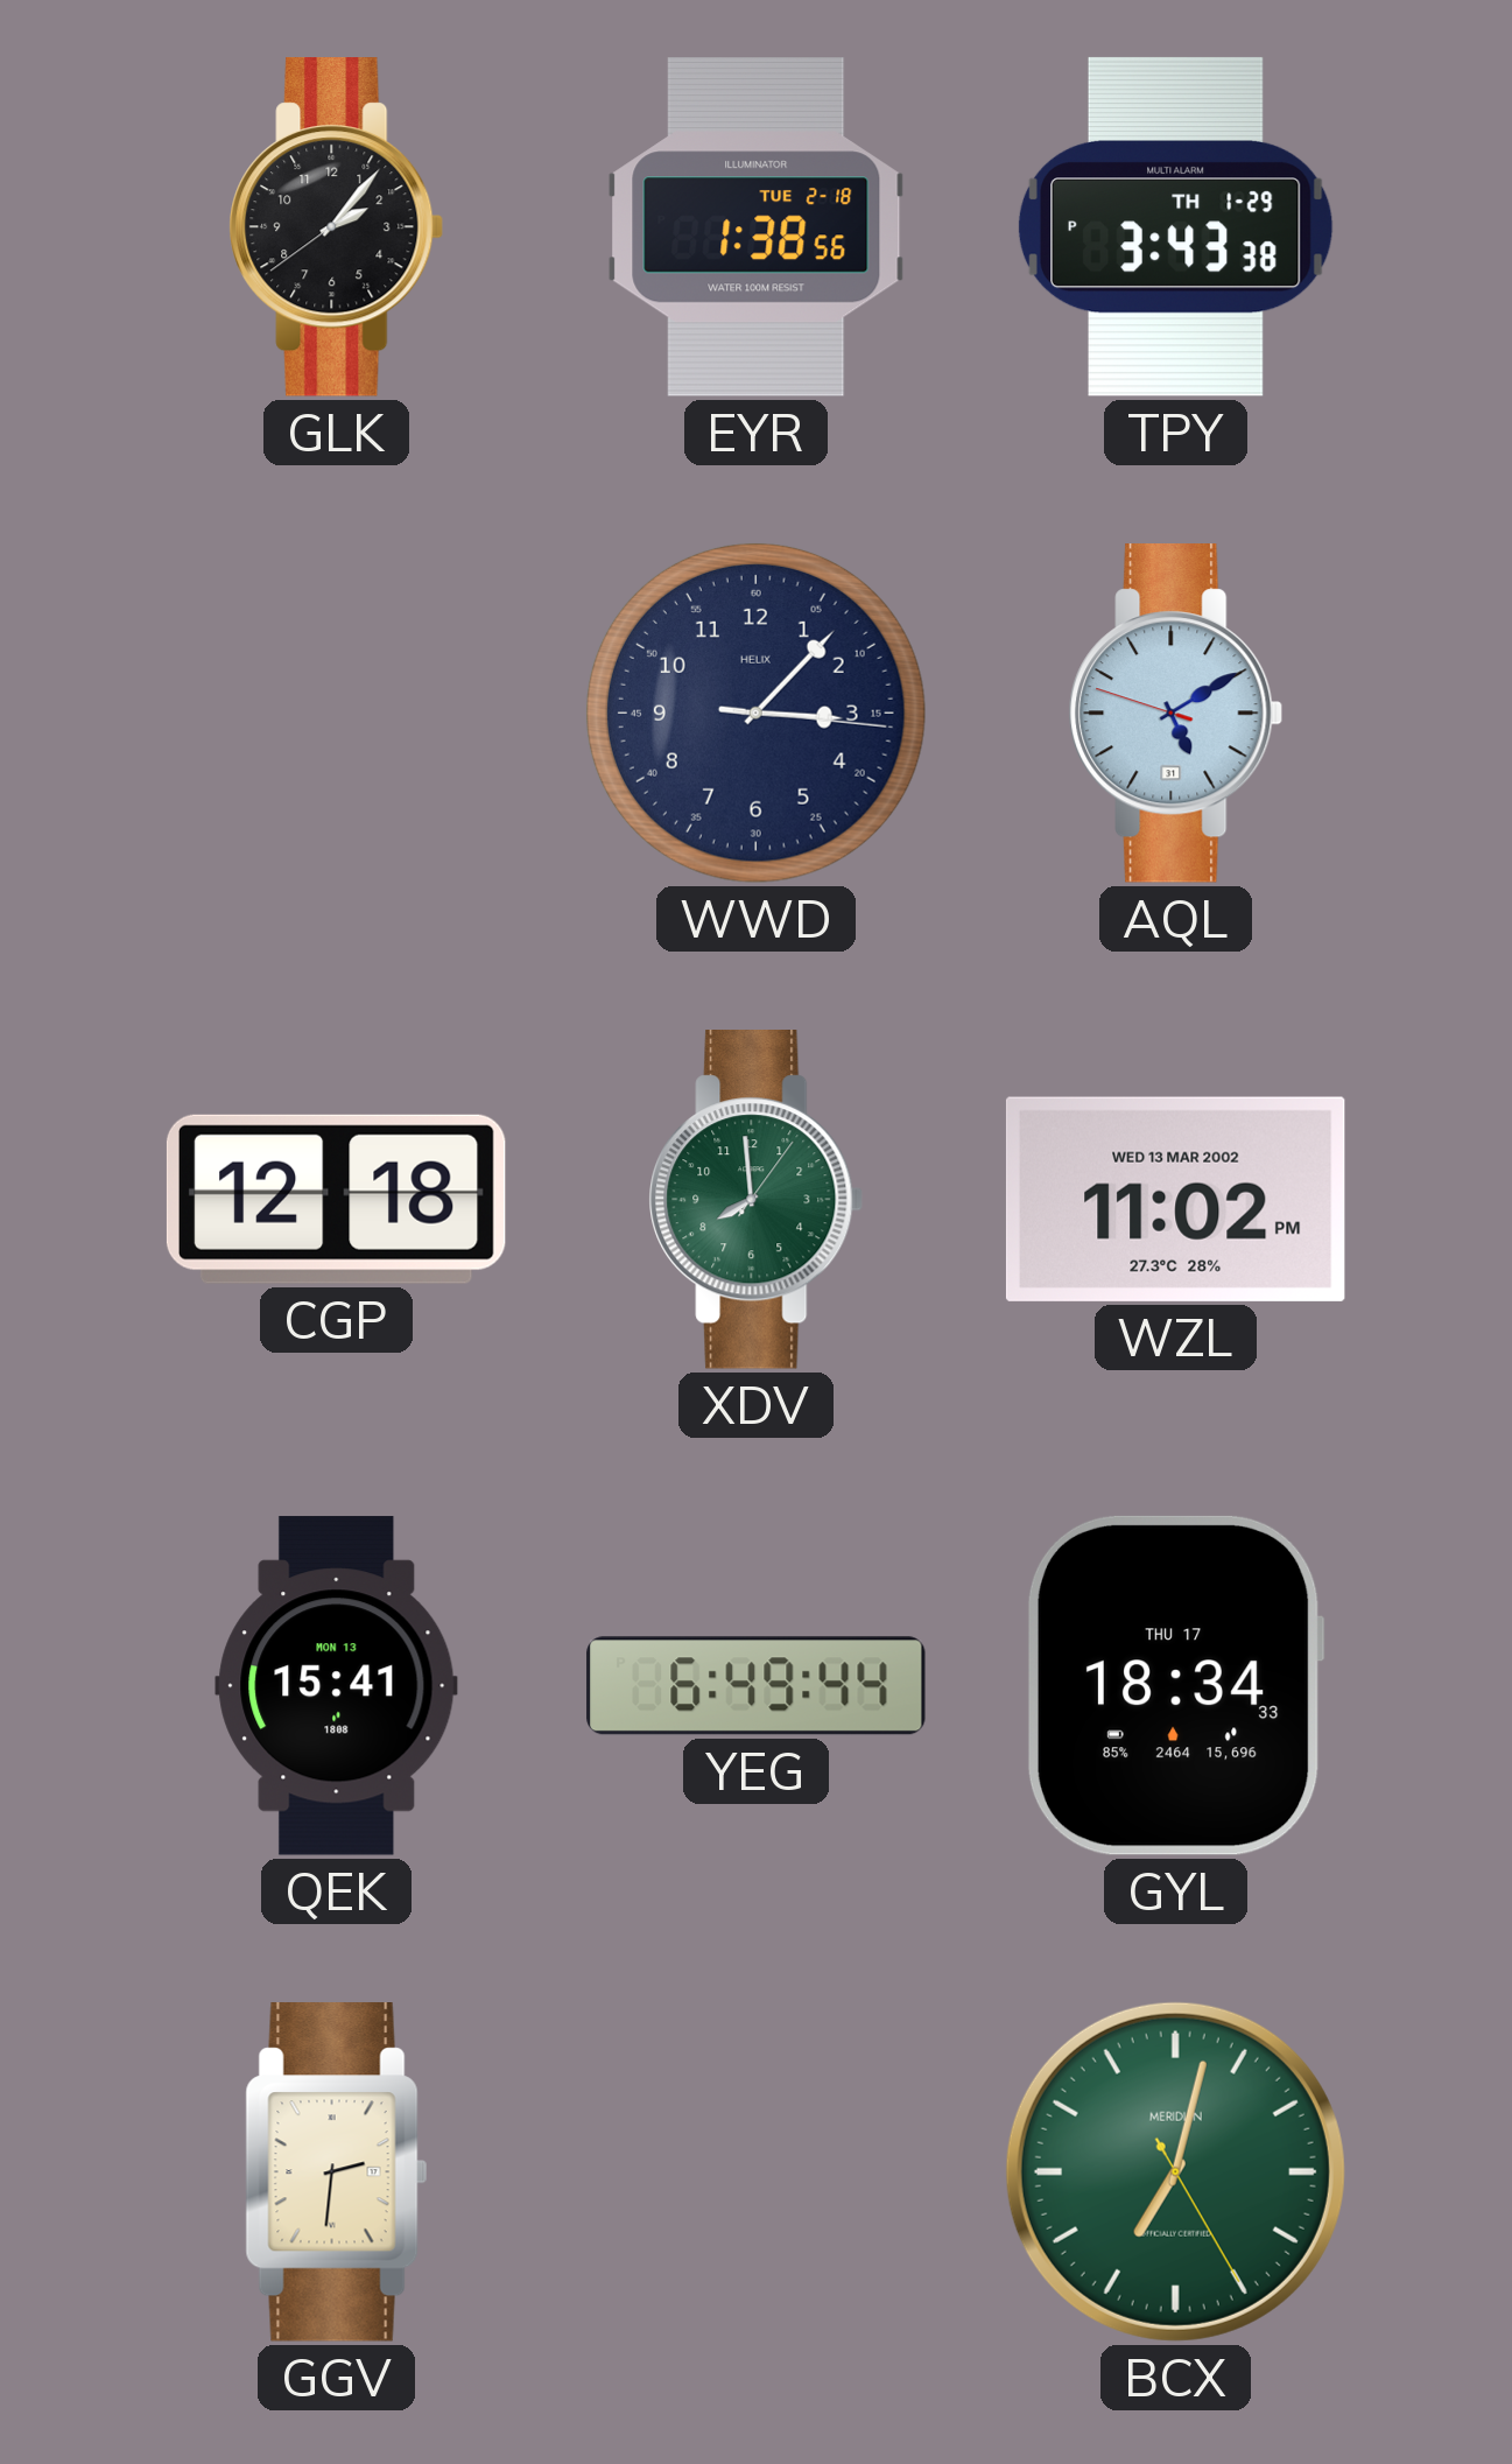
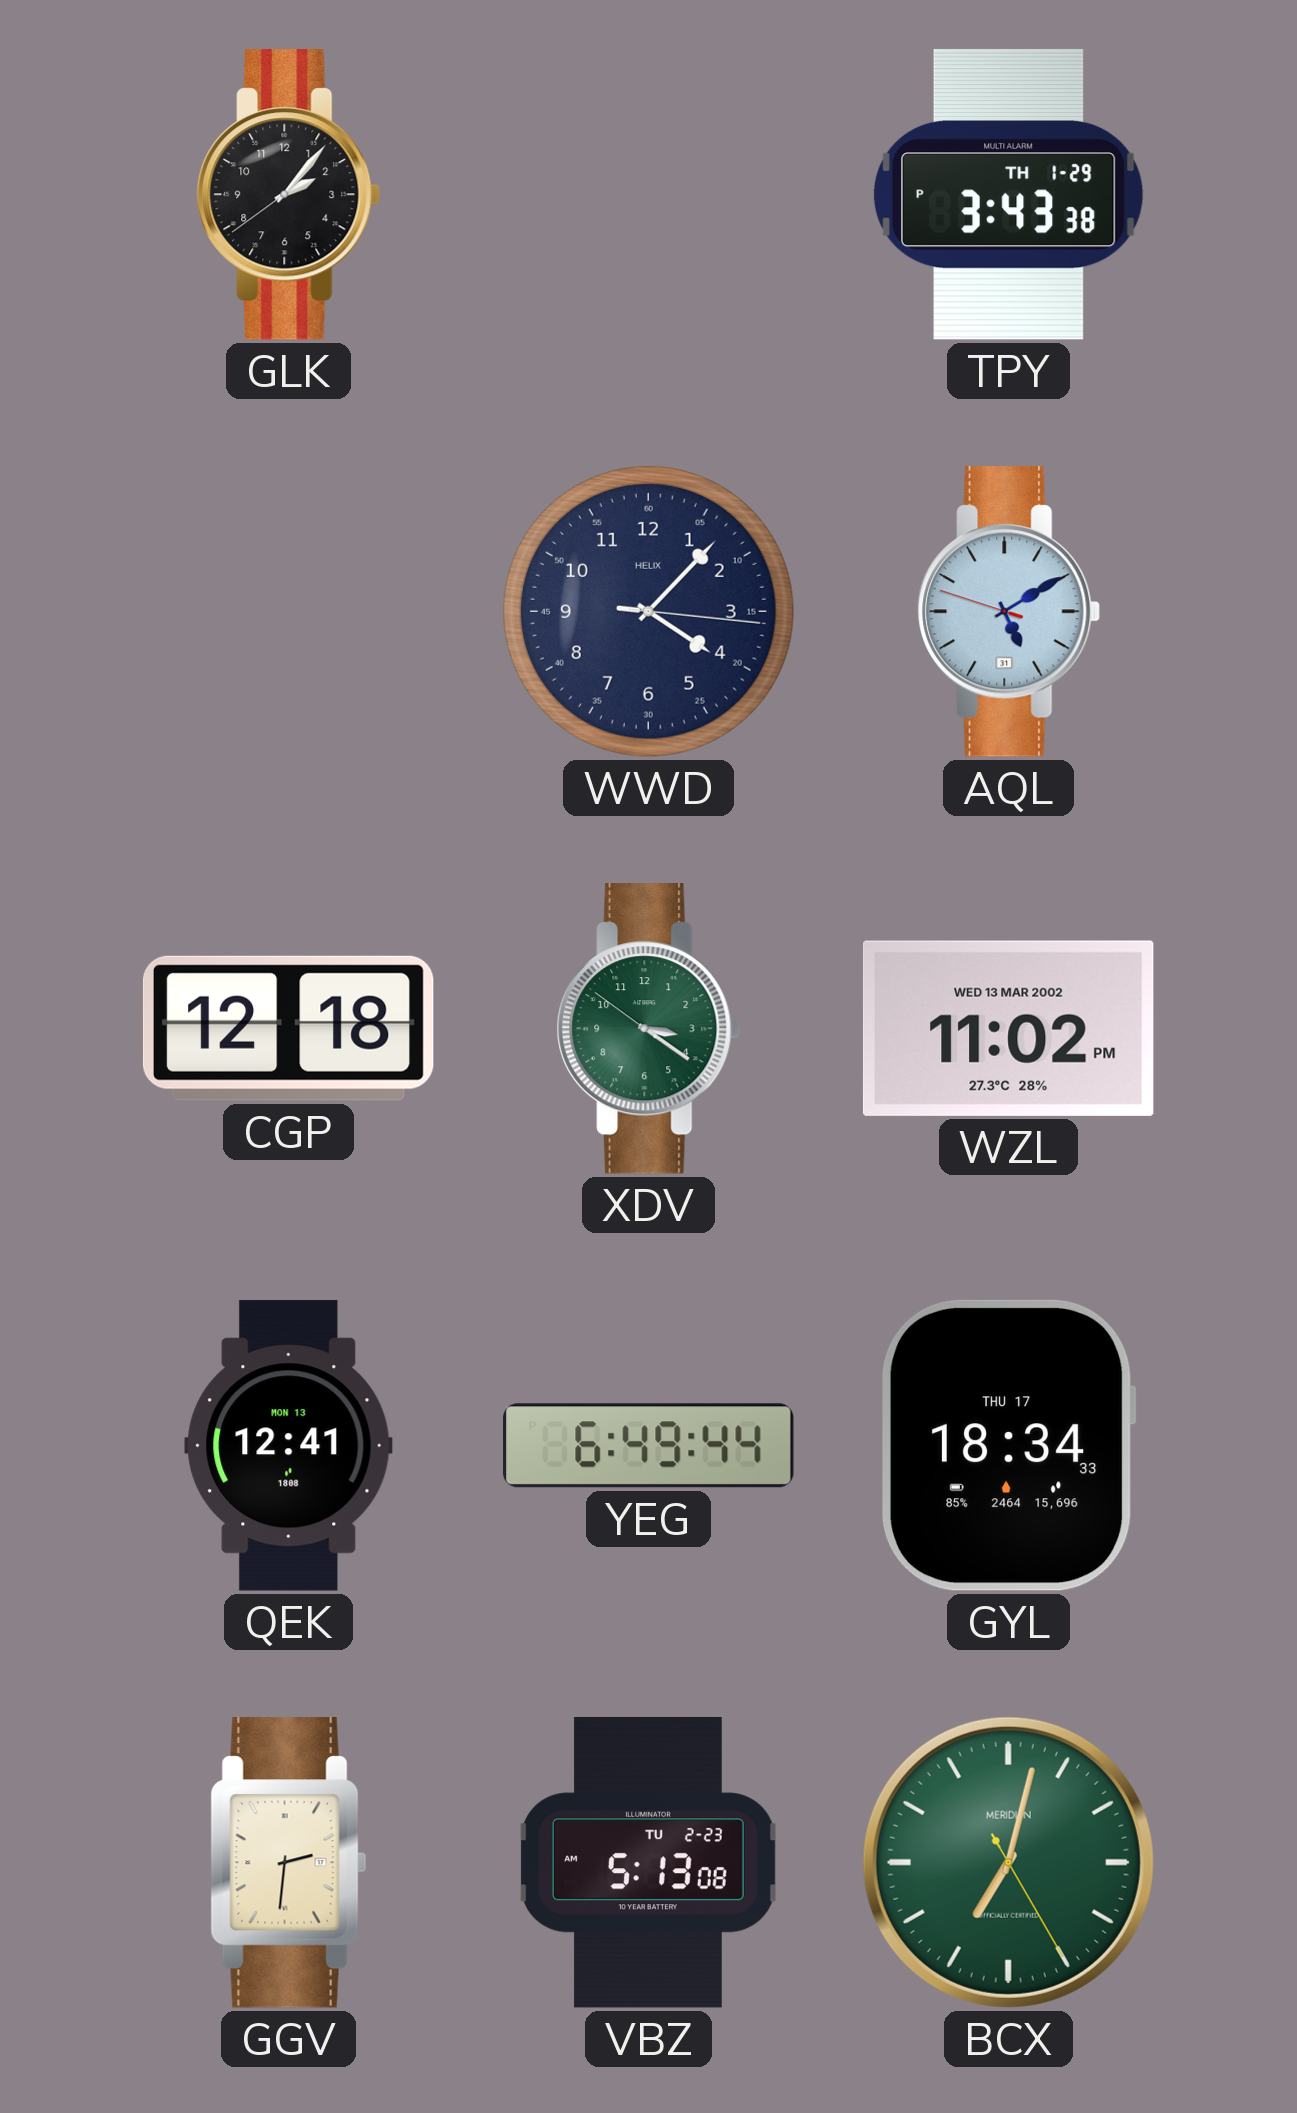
EYR: 1:38 -> none
WWD: 3:07 -> 4:07
XDV: 7:59 -> 3:20
QEK: 15:41 -> 12:41
VBZ: none -> 5:13
